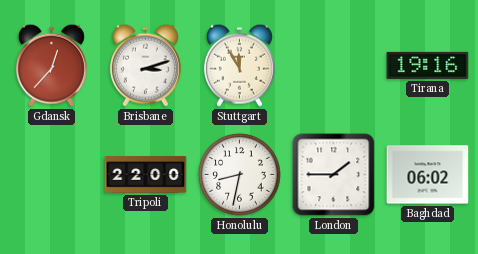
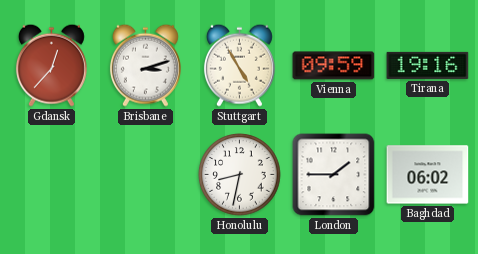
Stuttgart: 11:55 -> 4:55
Vienna: none -> 09:59
Tripoli: 22:00 -> none
